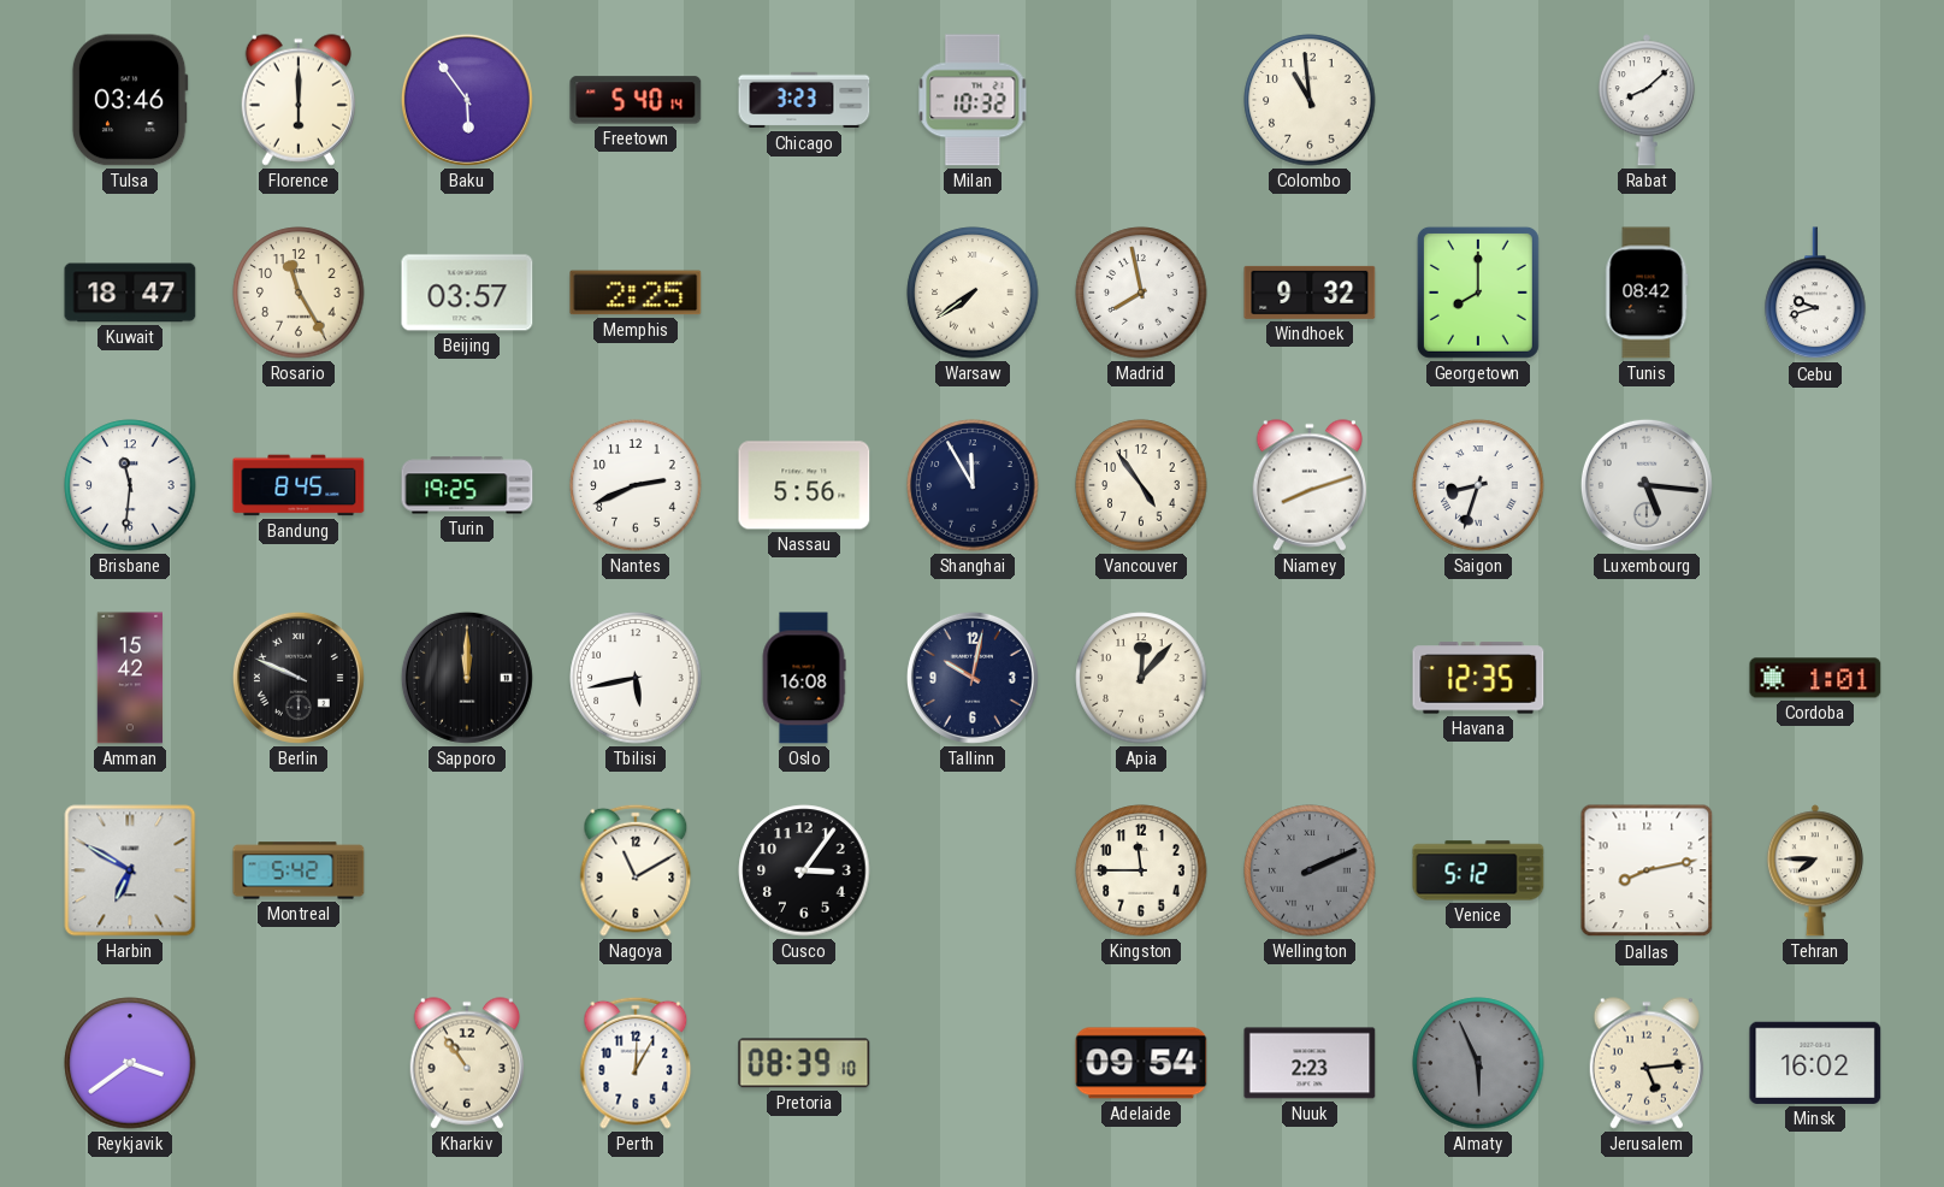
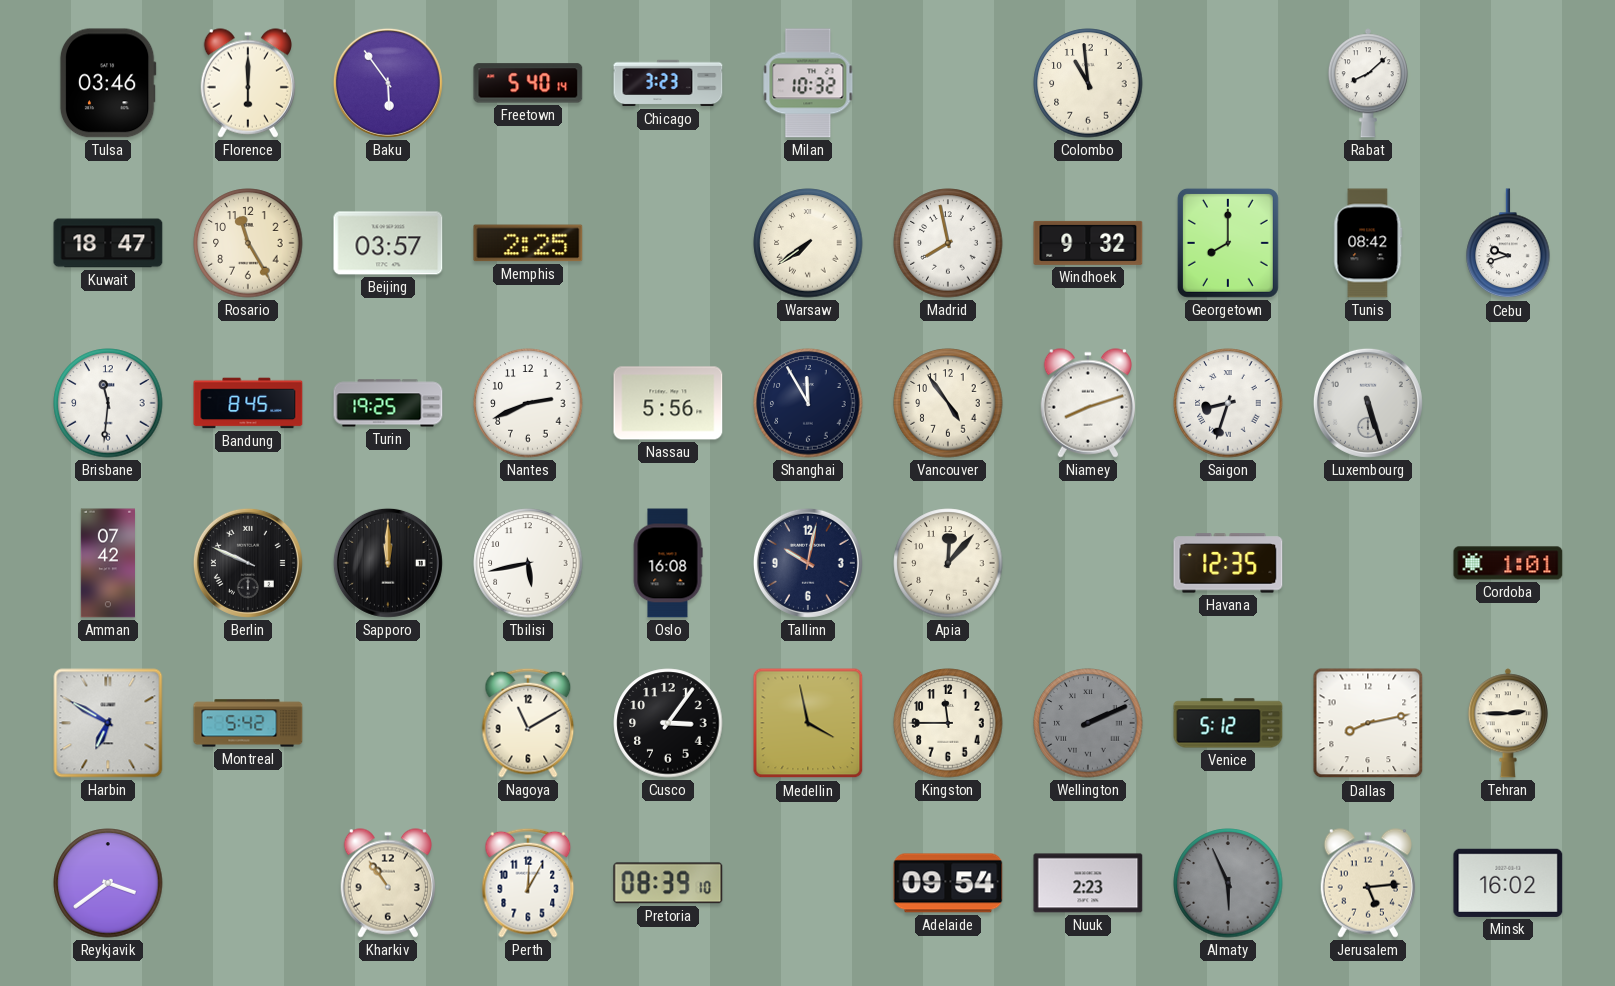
Luxembourg: 5:16 -> 5:27
Amman: 15:42 -> 07:42
Medellin: none -> 3:58
Tehran: 7:45 -> 2:45
